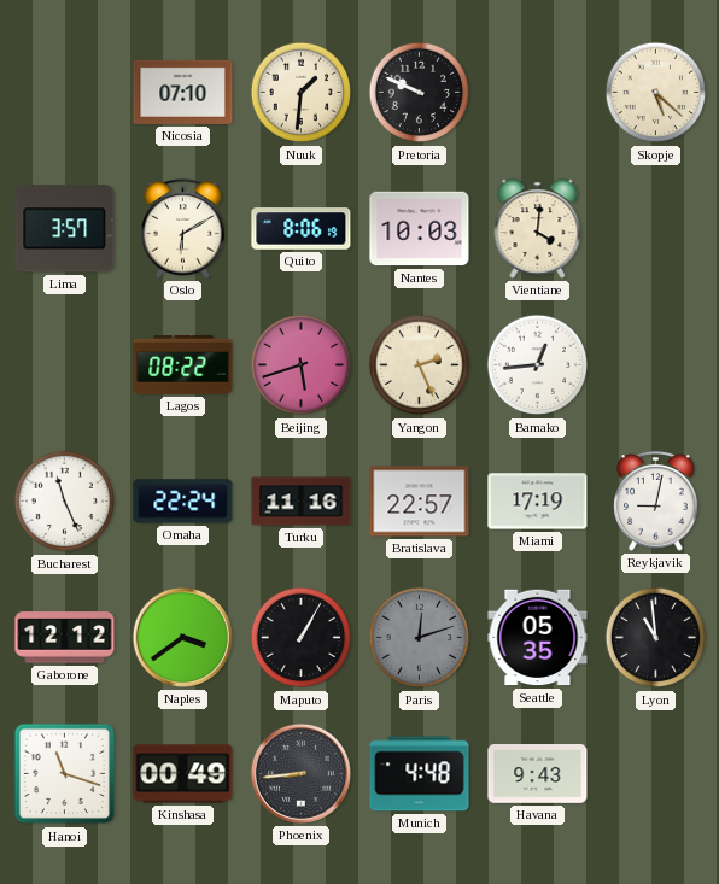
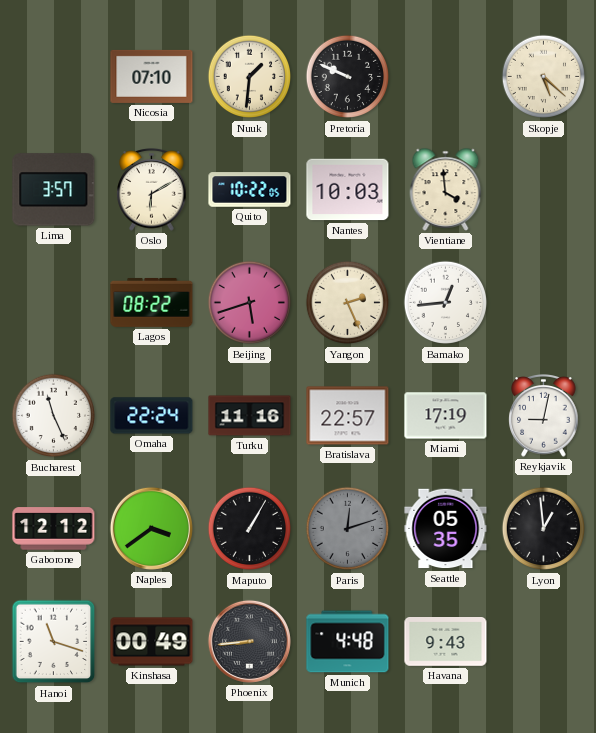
Quito: 8:06 -> 10:22
Vientiane: 4:01 -> 3:59
Lyon: 10:59 -> 12:59
